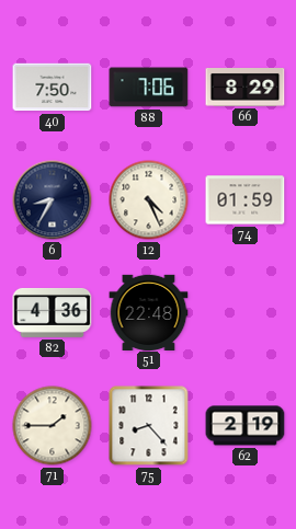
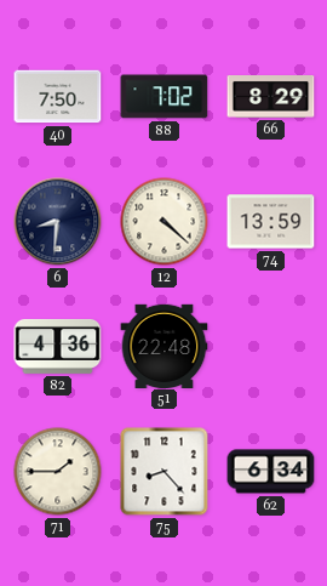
88: 7:06 -> 7:02
6: 8:35 -> 8:31
12: 4:26 -> 4:22
74: 01:59 -> 13:59
62: 2:19 -> 6:34
